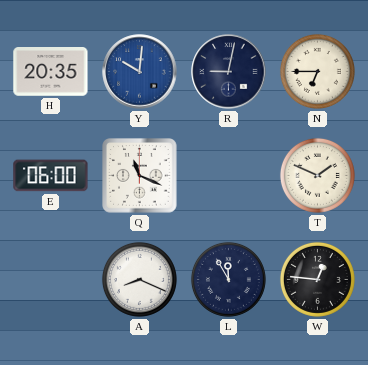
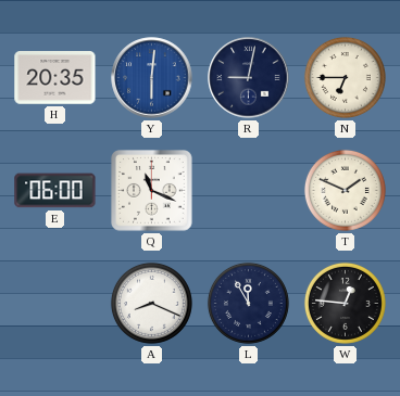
Y: 10:01 -> 6:01
